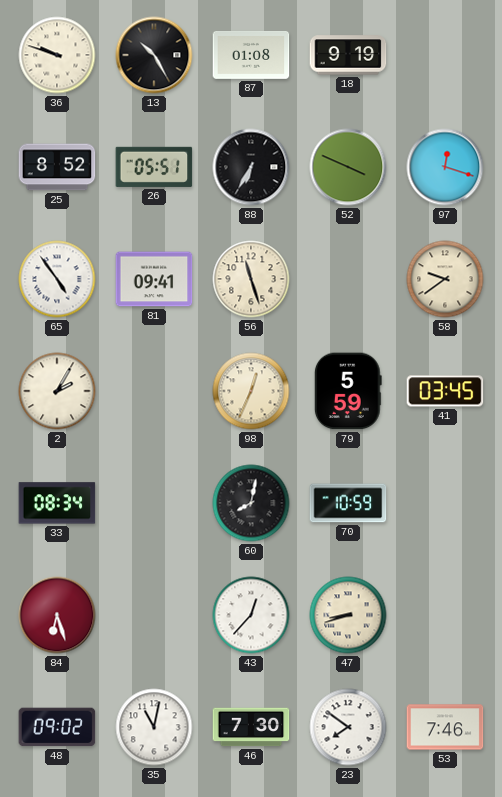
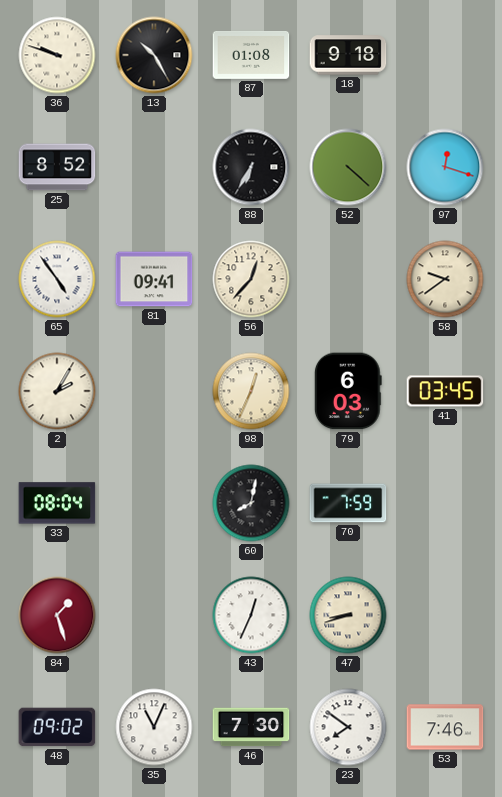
18: 9:19 -> 9:18
26: 05:51 -> none
52: 3:49 -> 4:22
56: 11:27 -> 12:37
79: 5:59 -> 6:03
33: 08:34 -> 08:04
70: 10:59 -> 7:59
84: 6:27 -> 1:27
43: 12:37 -> 12:34
35: 11:02 -> 11:04
